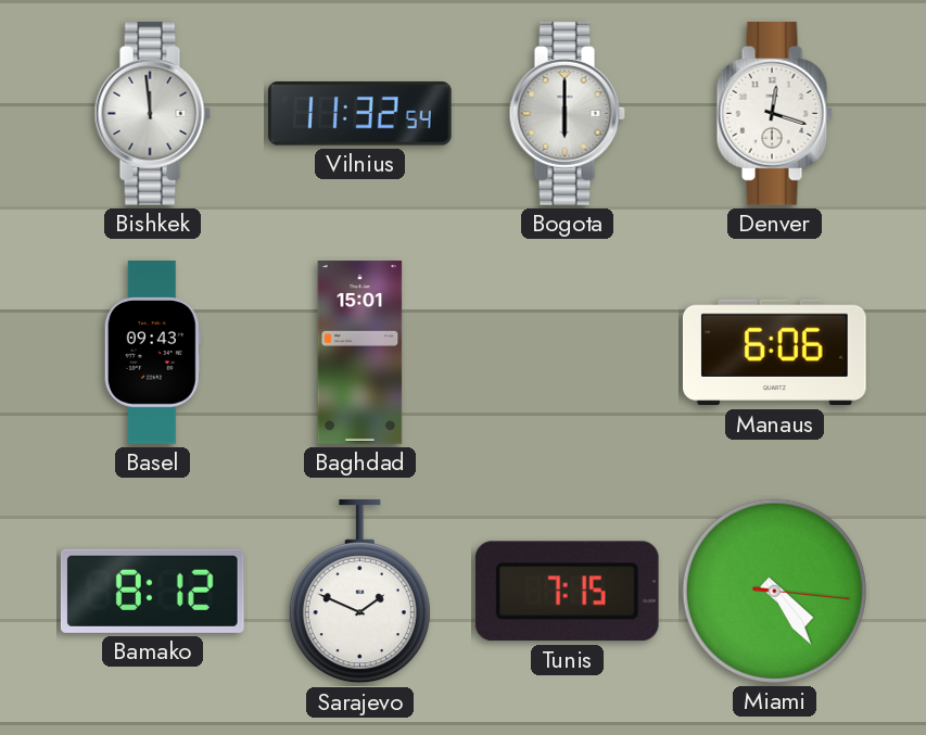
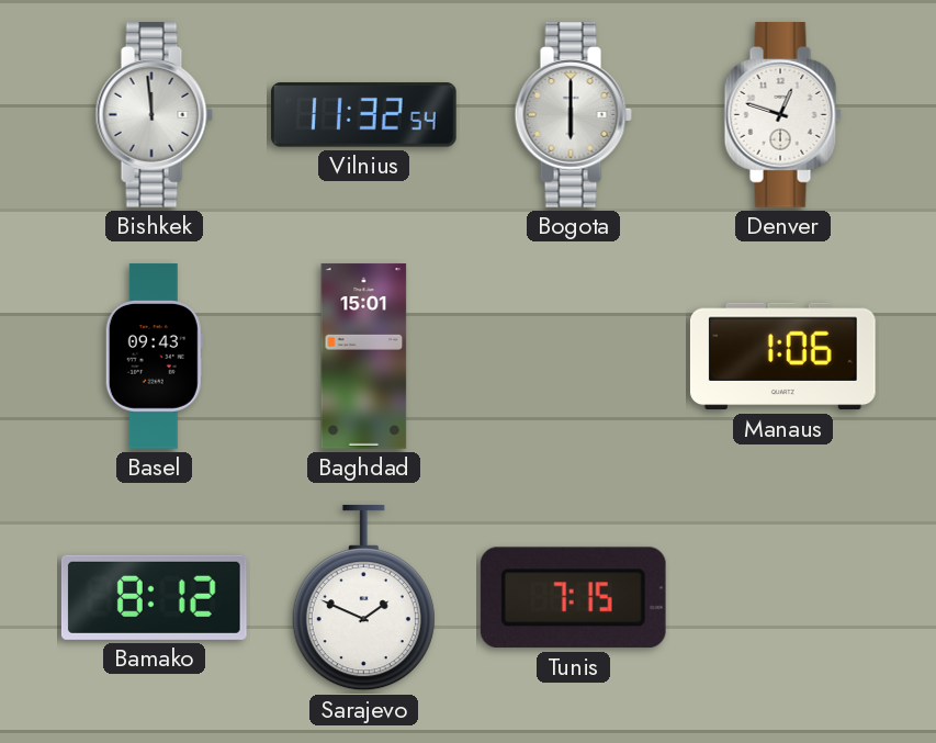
Denver: 12:18 -> 12:48
Manaus: 6:06 -> 1:06
Miami: 4:24 -> none
